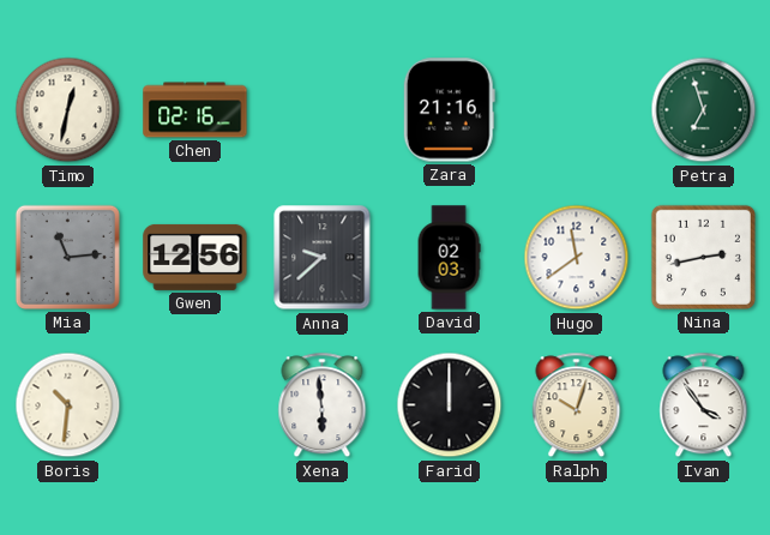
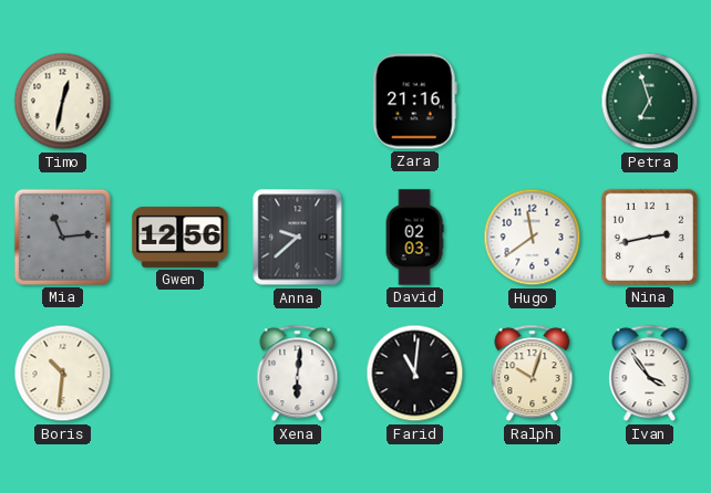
Chen: 02:16 -> none
Xena: 5:59 -> 6:01
Farid: 12:00 -> 11:01
